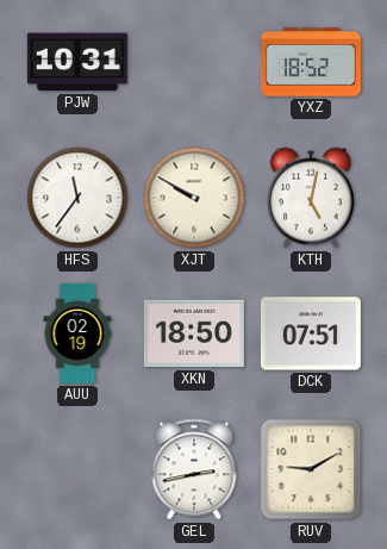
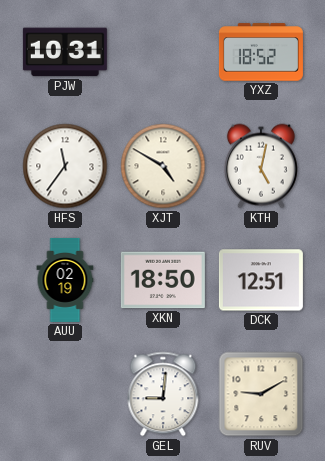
XJT: 9:50 -> 4:50
DCK: 07:51 -> 12:51
GEL: 2:43 -> 9:01
